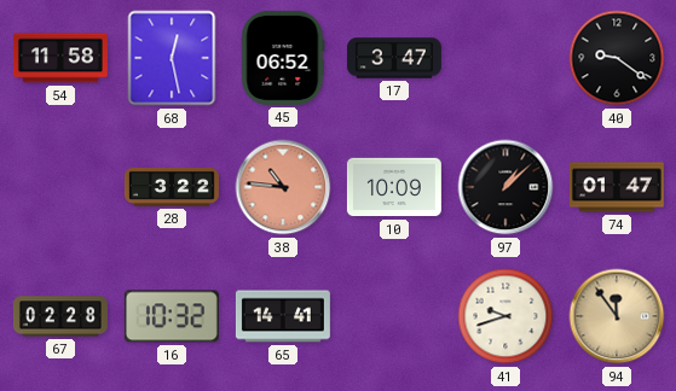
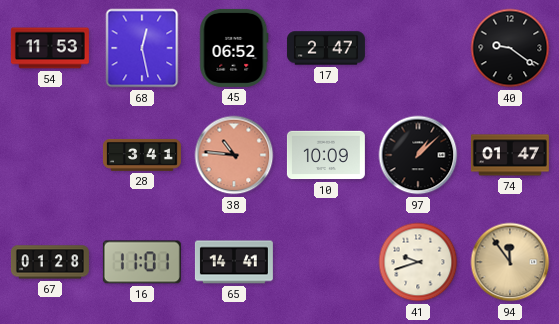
54: 11:58 -> 11:53
17: 3:47 -> 2:47
28: 3:22 -> 3:41
67: 02:28 -> 01:28
16: 10:32 -> 11:01
